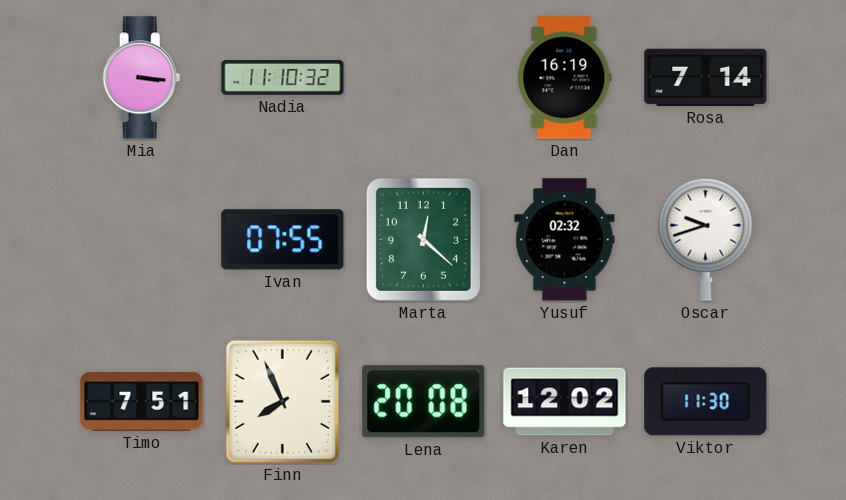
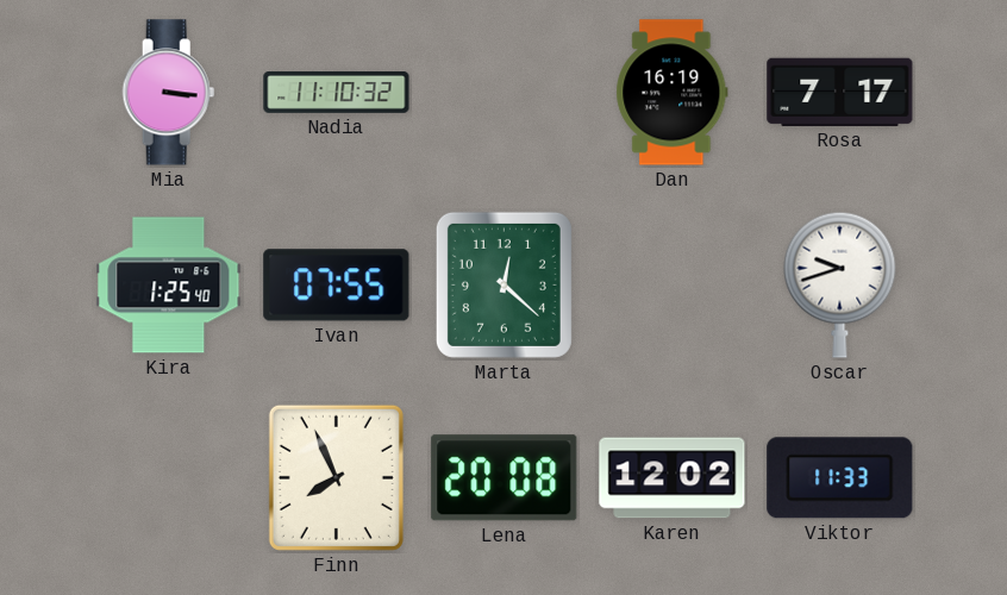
Rosa: 7:14 -> 7:17
Kira: none -> 1:25
Yusuf: 02:32 -> none
Timo: 7:51 -> none
Viktor: 11:30 -> 11:33
